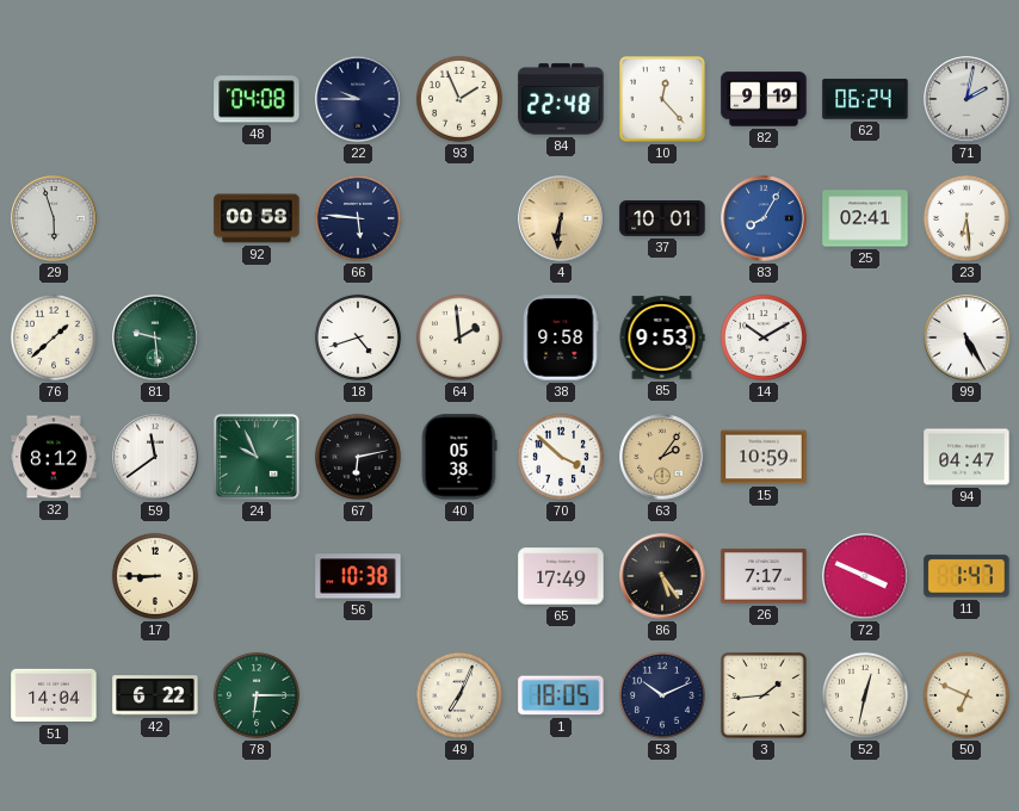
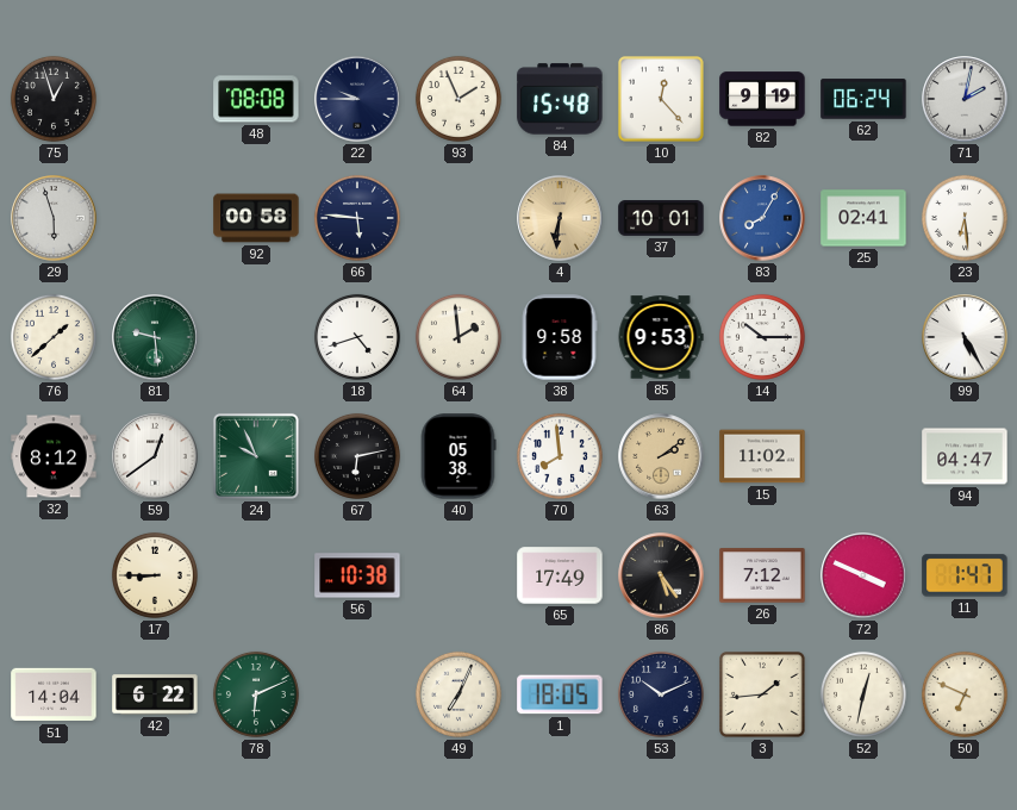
75: none -> 12:57
48: 04:08 -> 08:08
84: 22:48 -> 15:48
14: 10:10 -> 10:15
59: 11:39 -> 12:39
70: 3:52 -> 7:59
63: 2:06 -> 2:09
15: 10:59 -> 11:02
26: 7:17 -> 7:12
78: 6:15 -> 6:11
